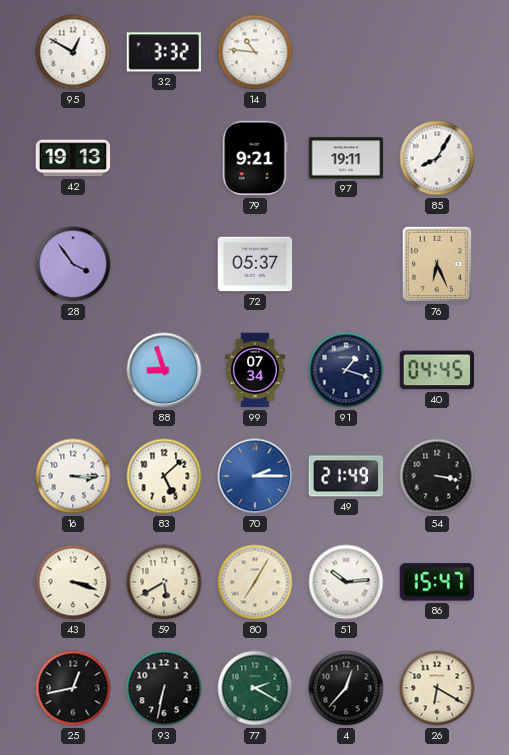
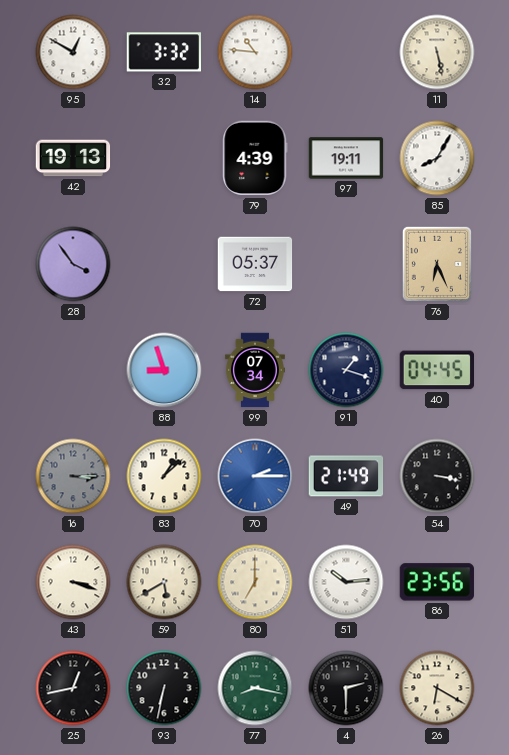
11: none -> 5:28
79: 9:21 -> 4:39
16 dial: white -> grey
83: 5:08 -> 1:08
80: 7:05 -> 7:00
86: 15:47 -> 23:56
77: 2:20 -> 8:17
4: 12:37 -> 2:30
